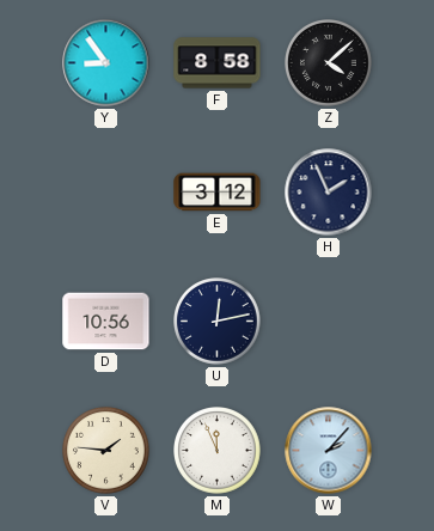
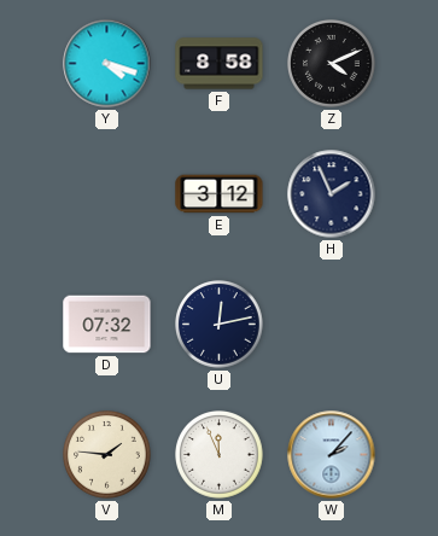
Y: 8:54 -> 4:18
Z: 4:08 -> 4:11
D: 10:56 -> 07:32
